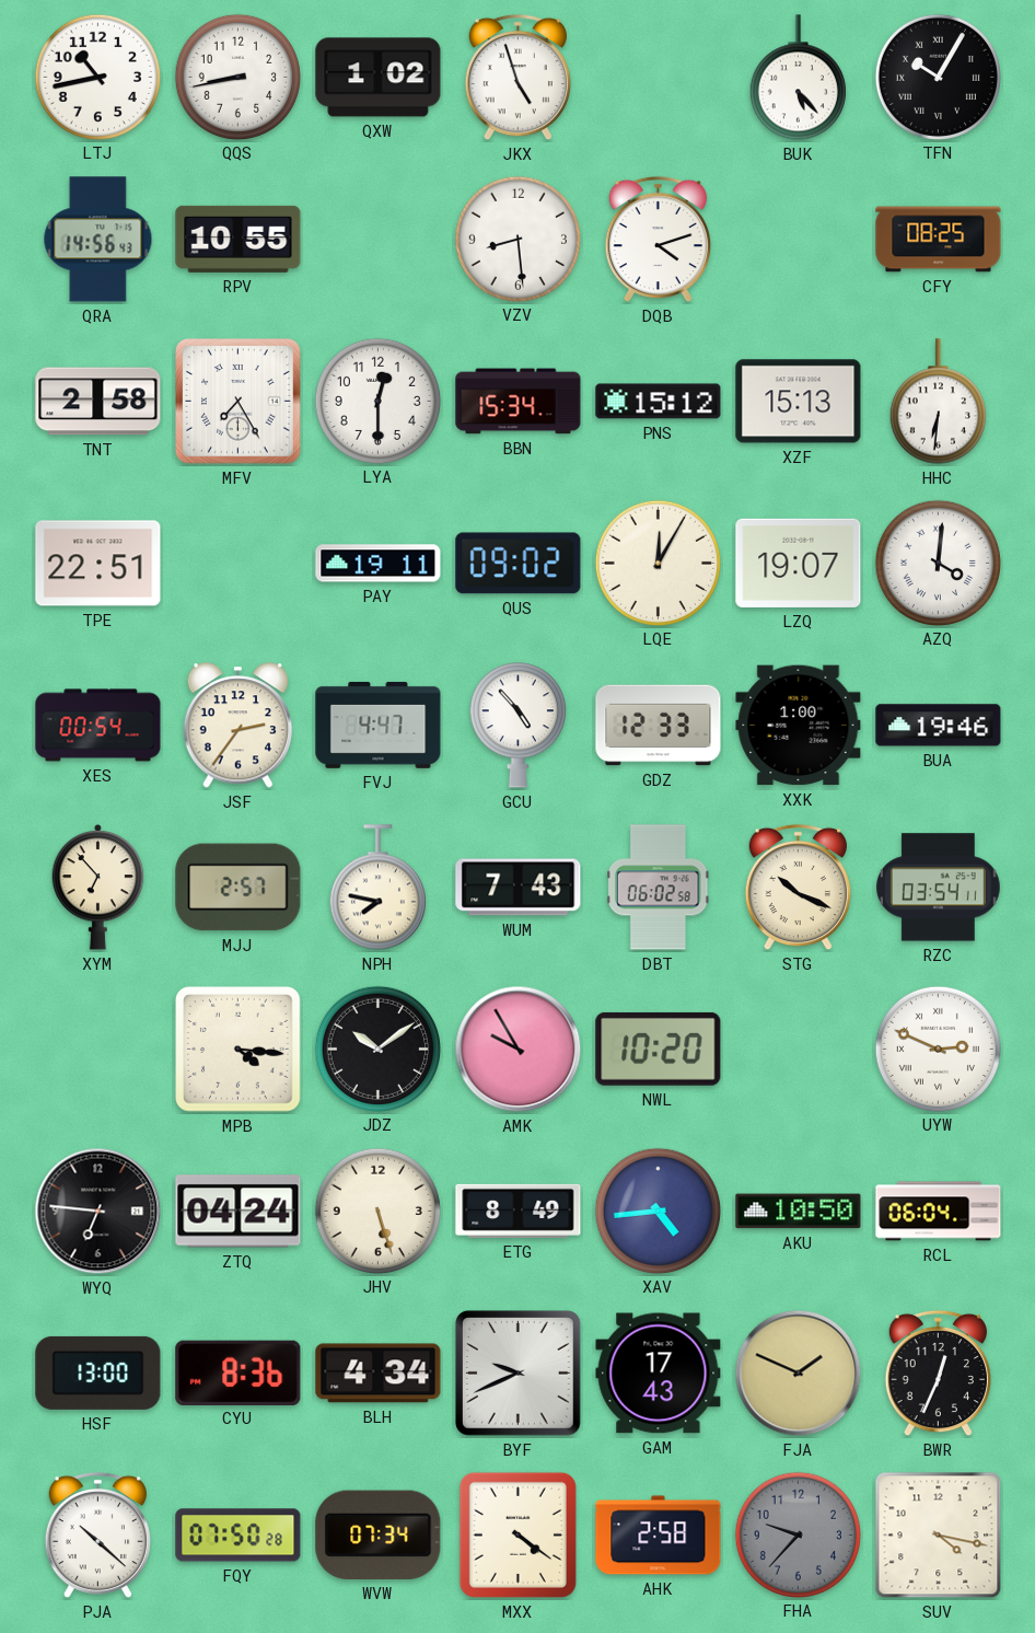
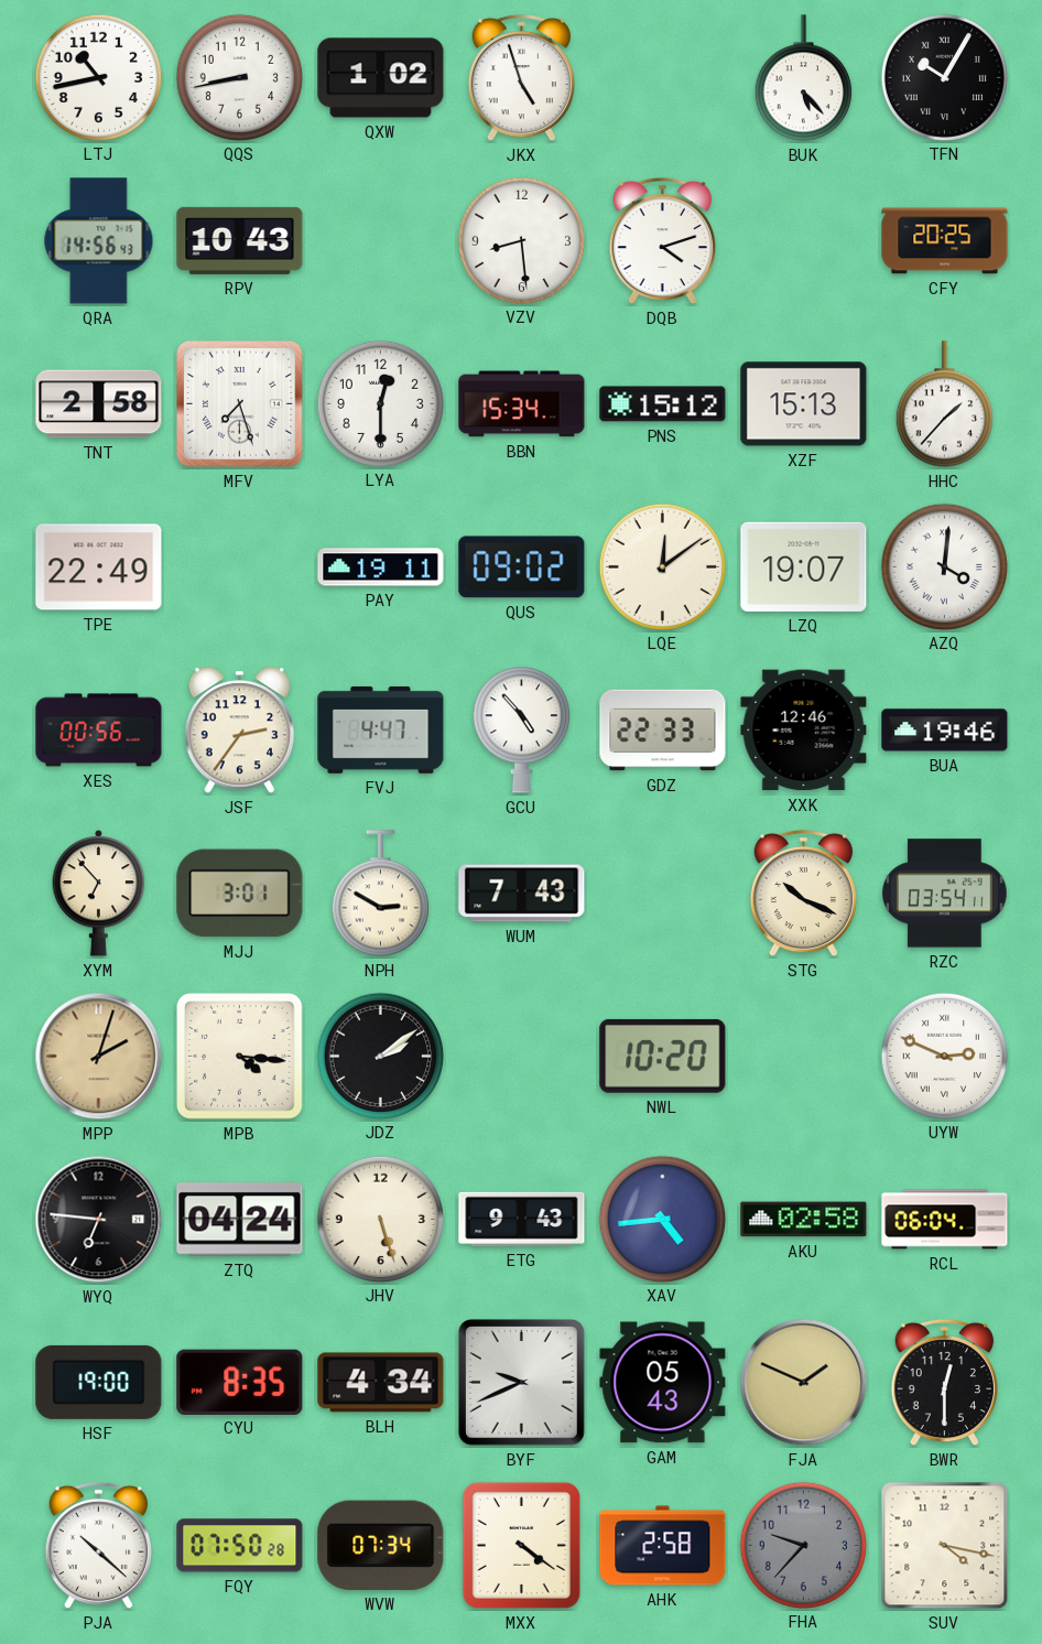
RPV: 10:55 -> 10:43
CFY: 08:25 -> 20:25
MFV: 7:25 -> 7:27
HHC: 6:31 -> 1:37
TPE: 22:51 -> 22:49
LQE: 12:05 -> 12:09
XES: 00:54 -> 00:56
GDZ: 12:33 -> 22:33
XXK: 1:00 -> 12:46
MJJ: 2:57 -> 3:01
NPH: 7:47 -> 2:50
DBT: 06:02 -> none
MPP: none -> 2:03
JDZ: 10:09 -> 2:09
AMK: 9:55 -> none
ETG: 8:49 -> 9:43
AKU: 10:50 -> 02:58
HSF: 13:00 -> 19:00
CYU: 8:36 -> 8:35
GAM: 17:43 -> 05:43
BWR: 12:34 -> 12:30
